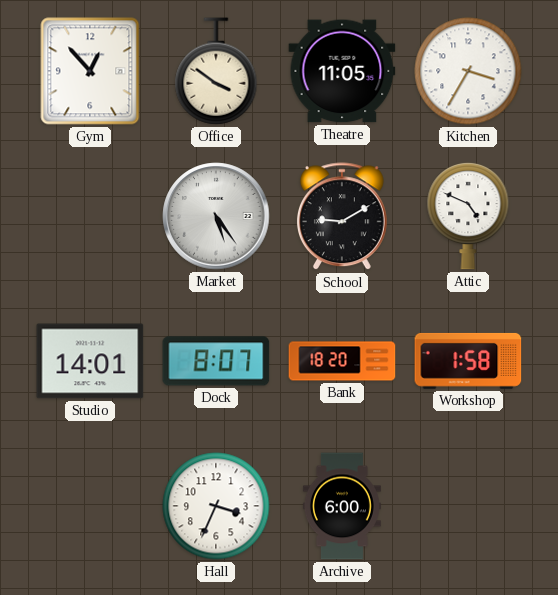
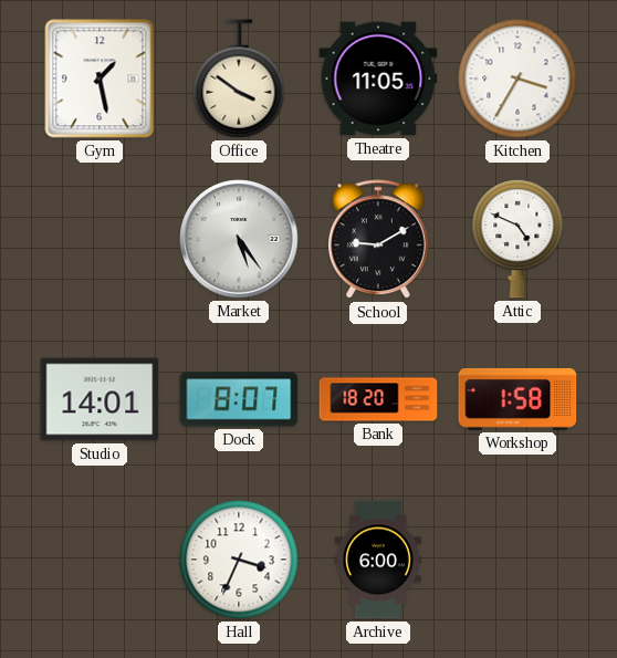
Gym: 12:53 -> 1:28
